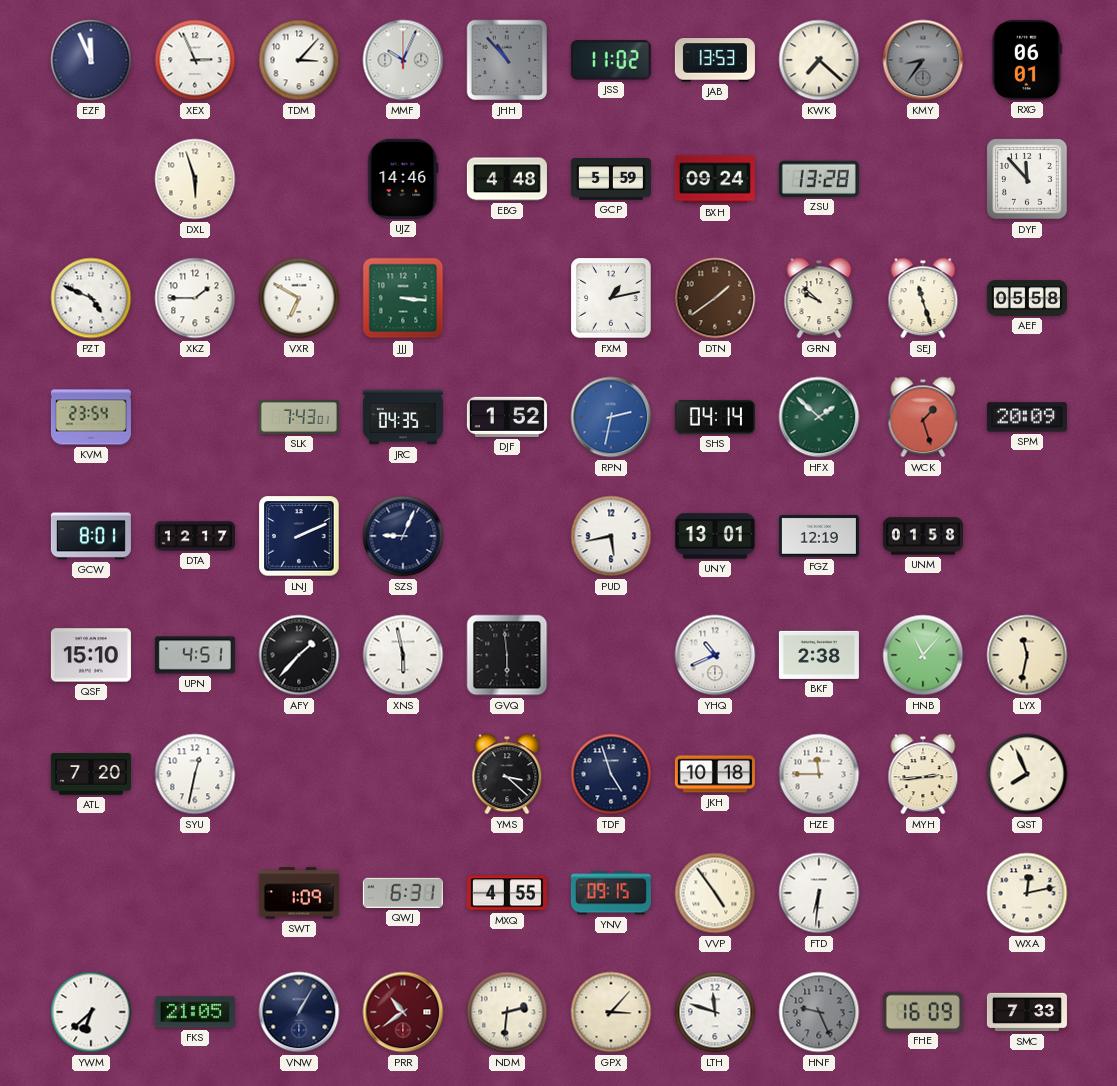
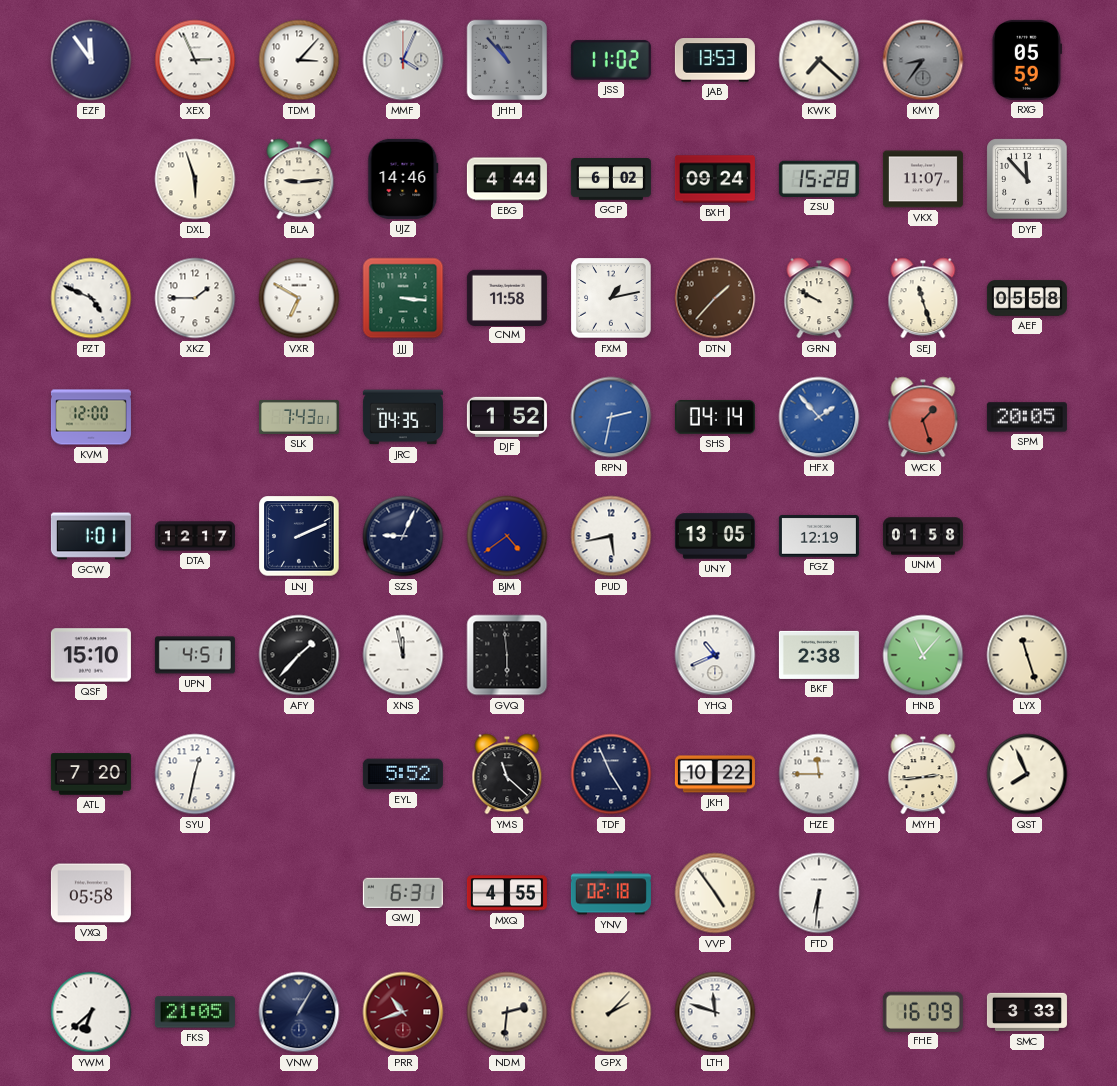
EZF: 11:56 -> 11:54
MMF: 10:04 -> 4:04
RXG: 06:01 -> 05:59
BLA: none -> 9:14
EBG: 4:48 -> 4:44
GCP: 5:59 -> 6:02
ZSU: 13:28 -> 15:28
VKX: none -> 11:07
CNM: none -> 11:58
DTN: 1:39 -> 1:37
GRN: 9:52 -> 9:50
KVM: 23:54 -> 12:00
HFX: 1:52 -> 1:53
HFX dial: green -> blue
SPM: 20:09 -> 20:05
GCW: 8:01 -> 1:01
BJM: none -> 4:39
UNY: 13:01 -> 13:05
XNS: 5:58 -> 11:58
LYX: 11:32 -> 11:27
EYL: none -> 5:52
YMS: 3:22 -> 11:22
TDF: 4:57 -> 4:56
JKH: 10:18 -> 10:22
VXQ: none -> 05:58
SWT: 1:09 -> none
YNV: 09:15 -> 02:18
WXA: 12:13 -> none
PRR: 10:39 -> 10:42
GPX: 3:07 -> 2:07
HNF: 9:26 -> none
SMC: 7:33 -> 3:33
